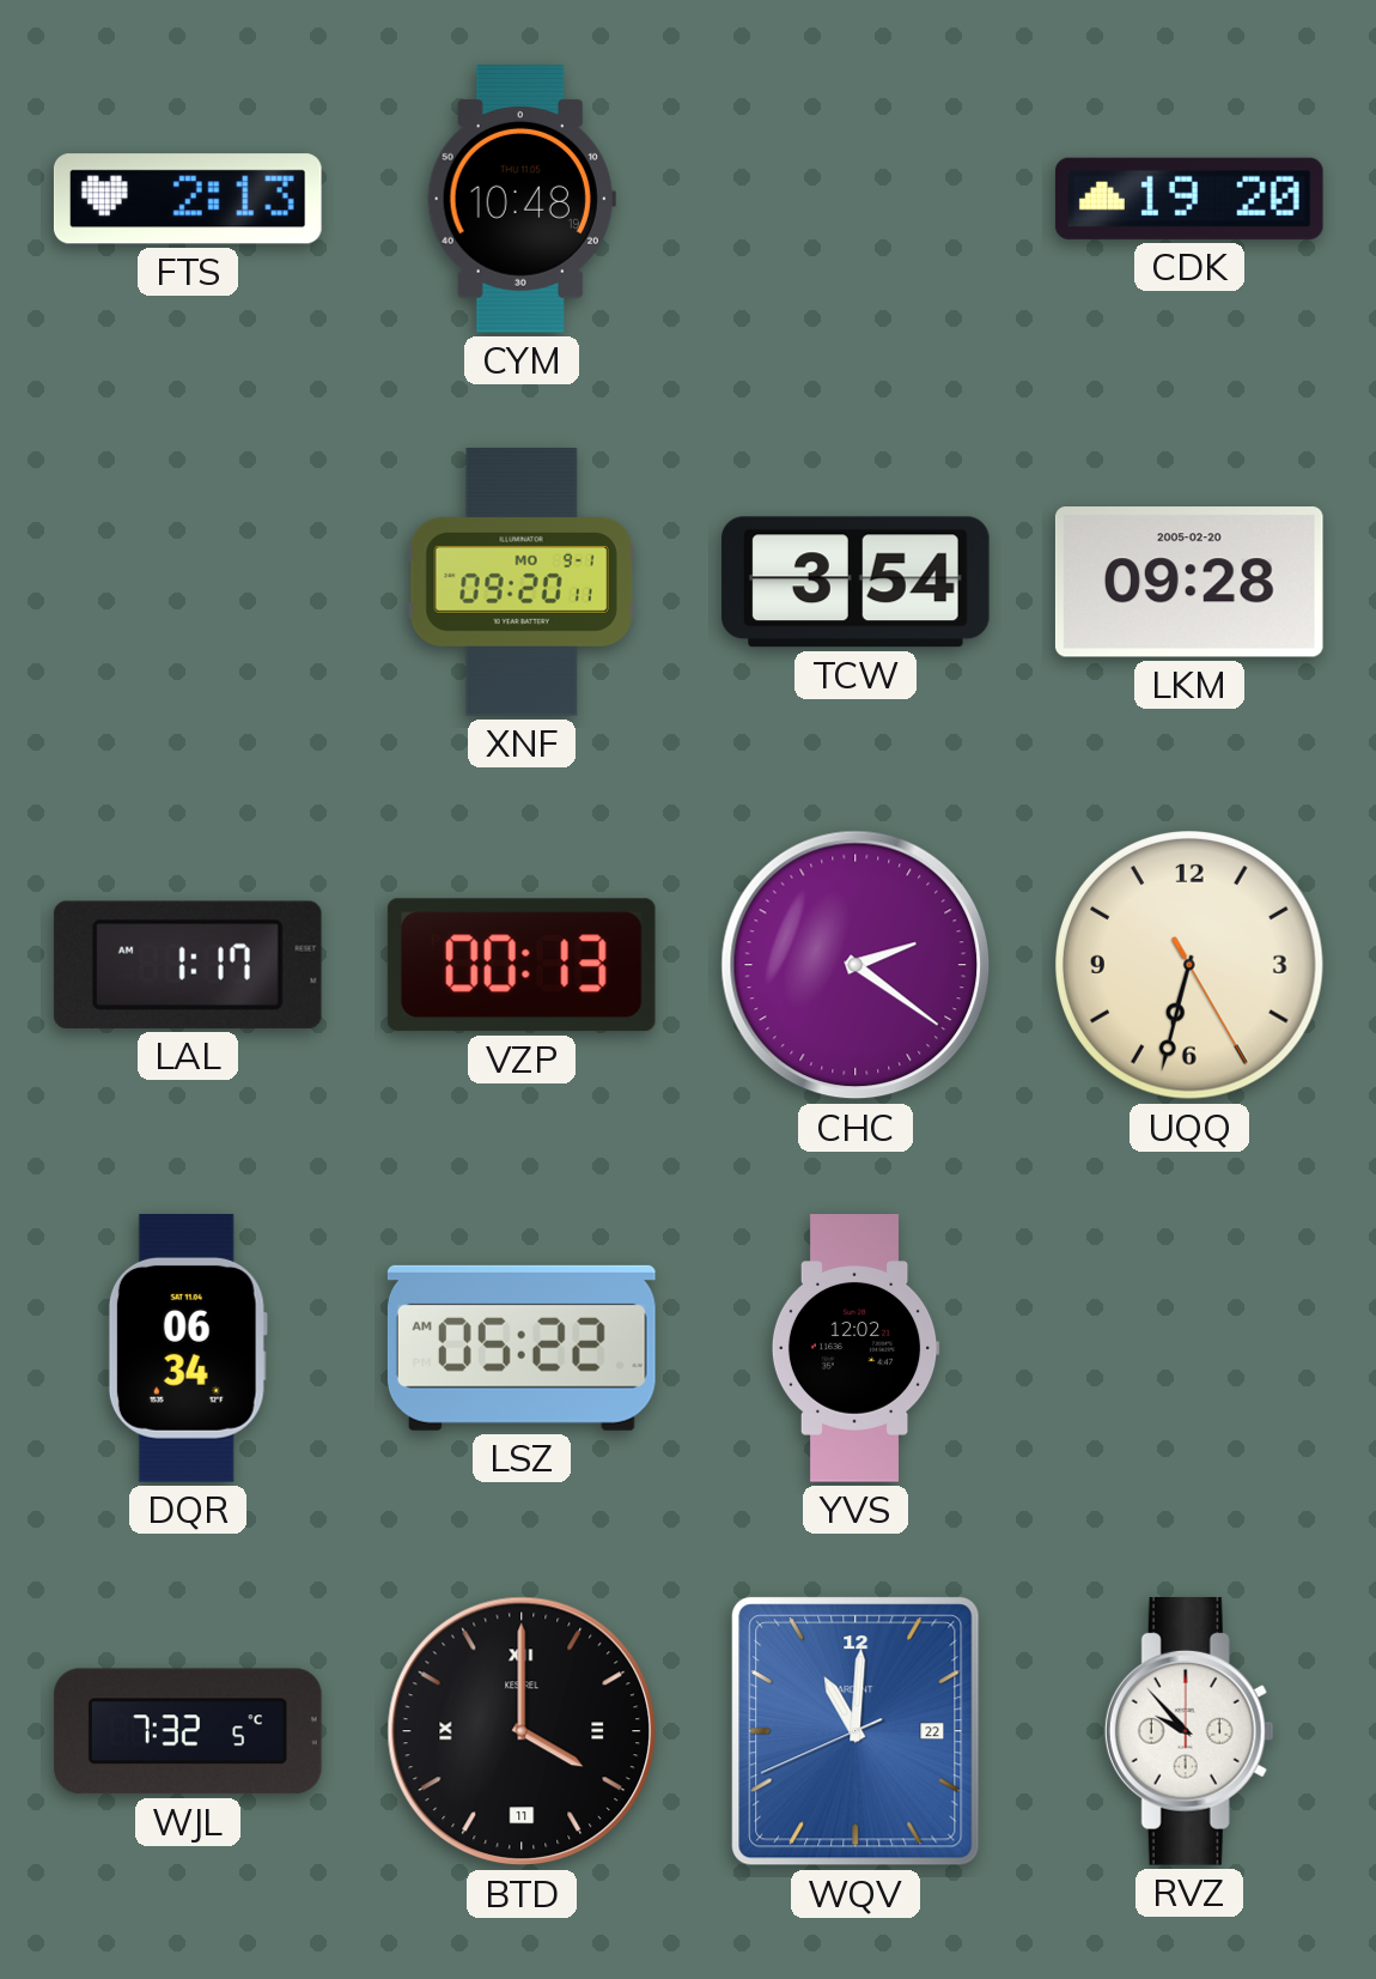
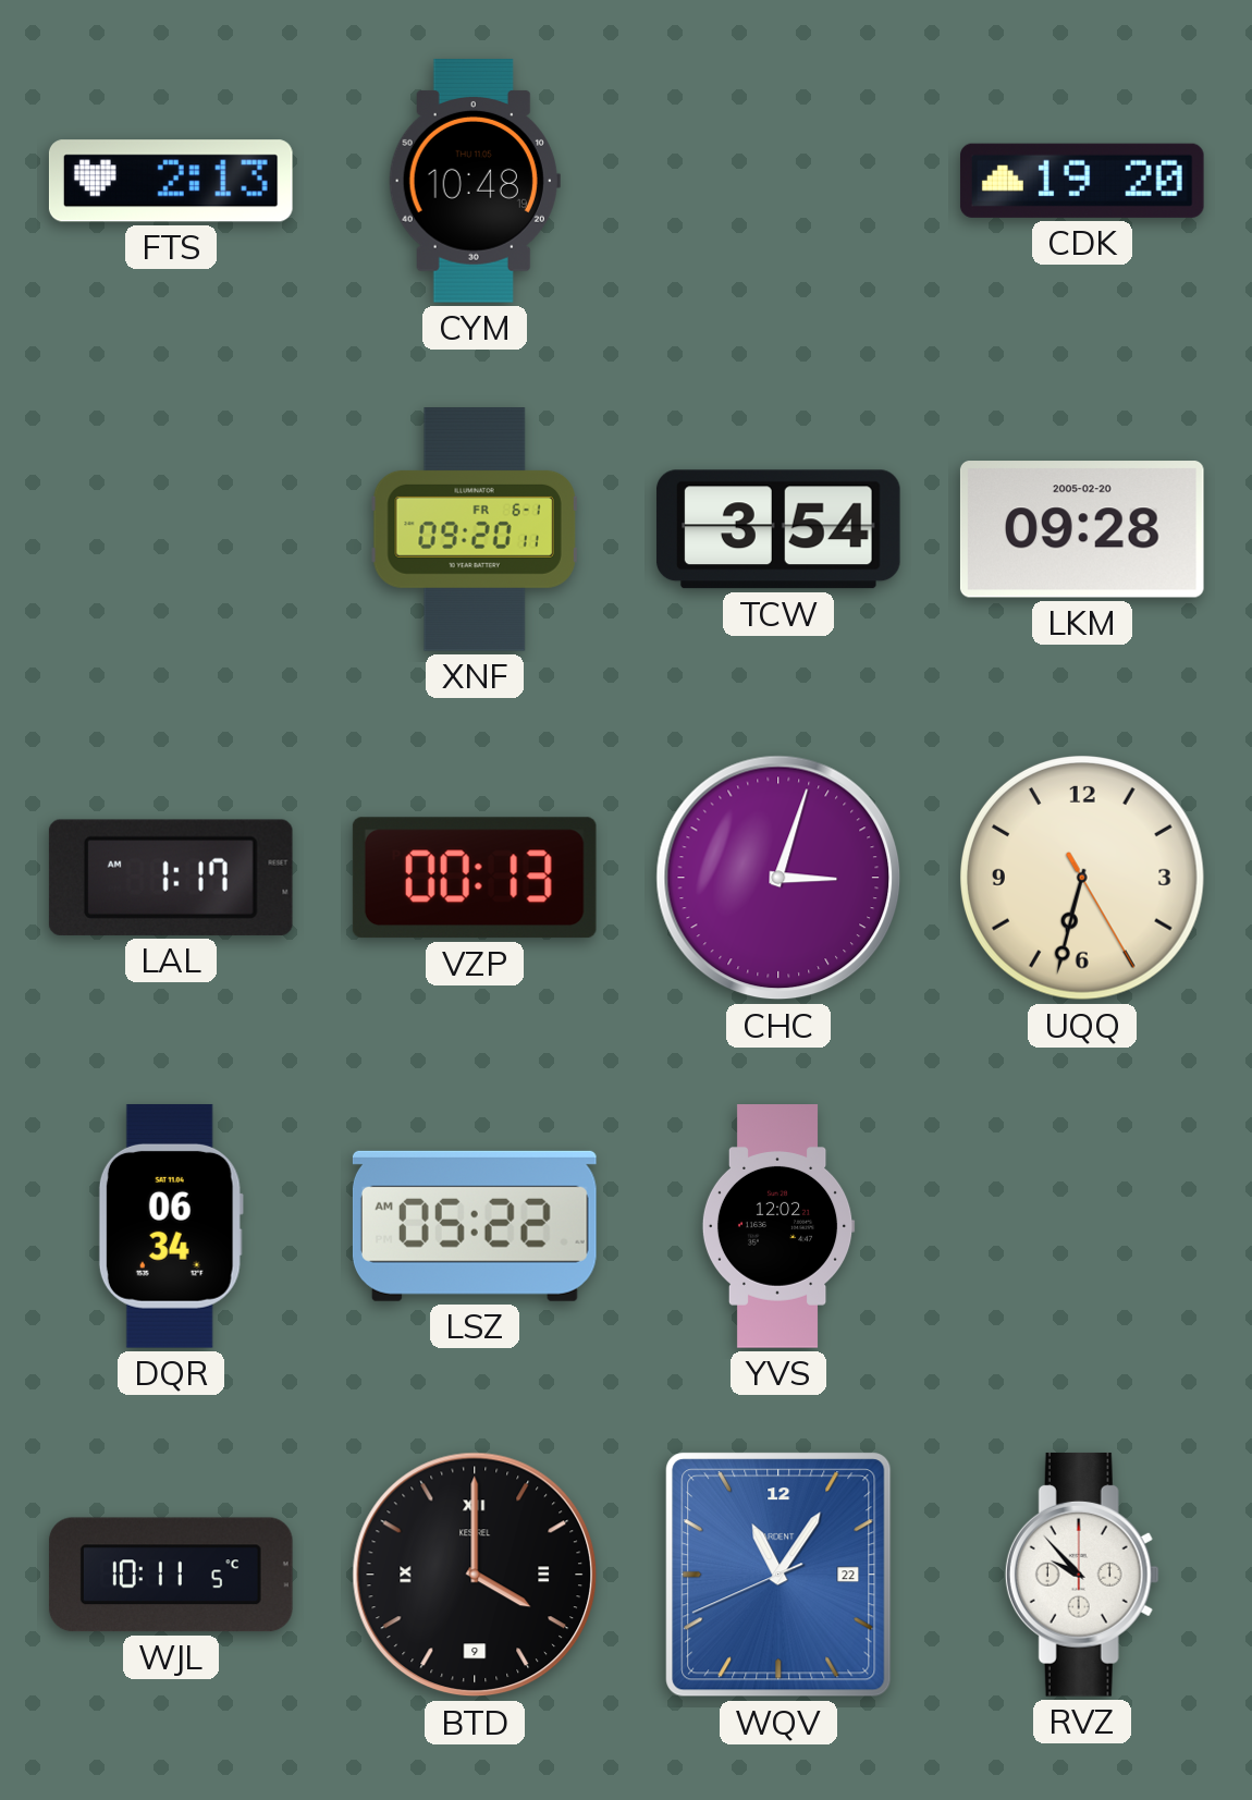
XNF date: MO 9-1 -> FR 6-1
CHC: 2:21 -> 3:03
WJL: 7:32 -> 10:11
BTD date: 11 -> 9
WQV: 11:00 -> 11:05
